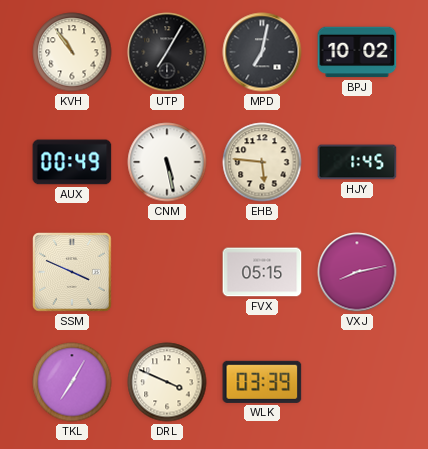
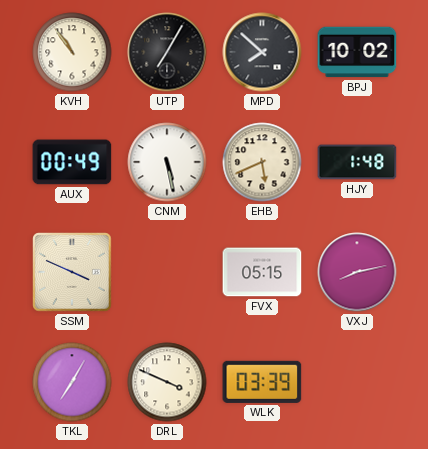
MPD: 7:02 -> 7:52
EHB: 5:46 -> 5:41
HJY: 1:45 -> 1:48
